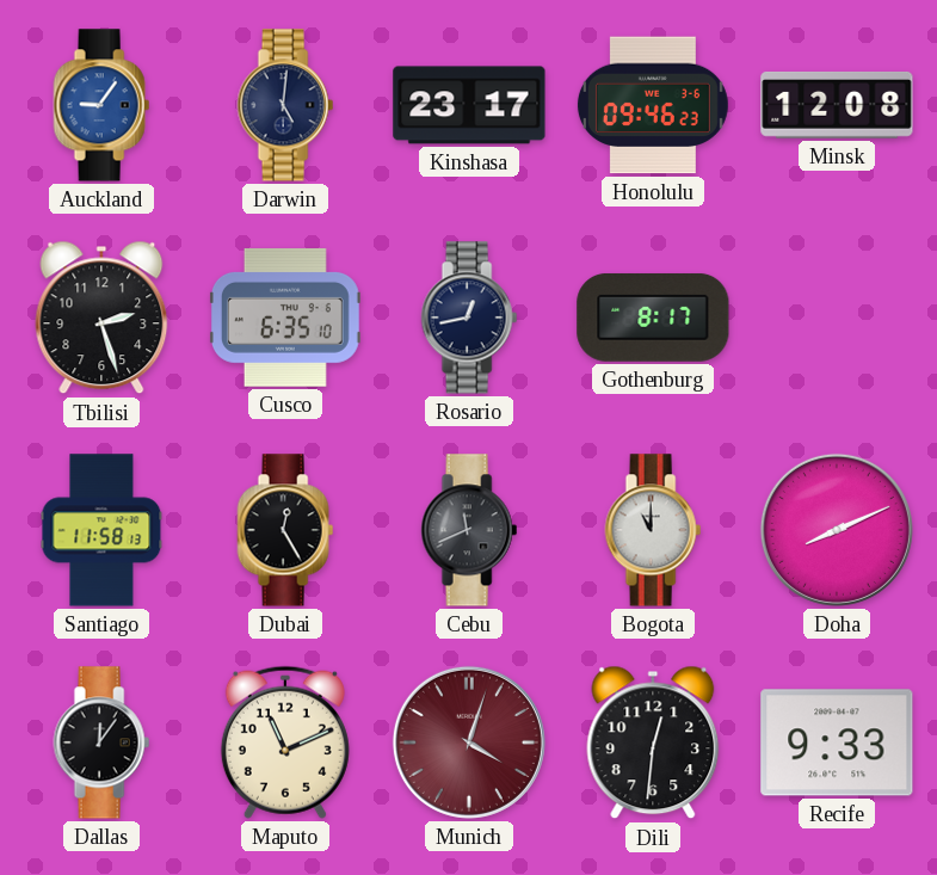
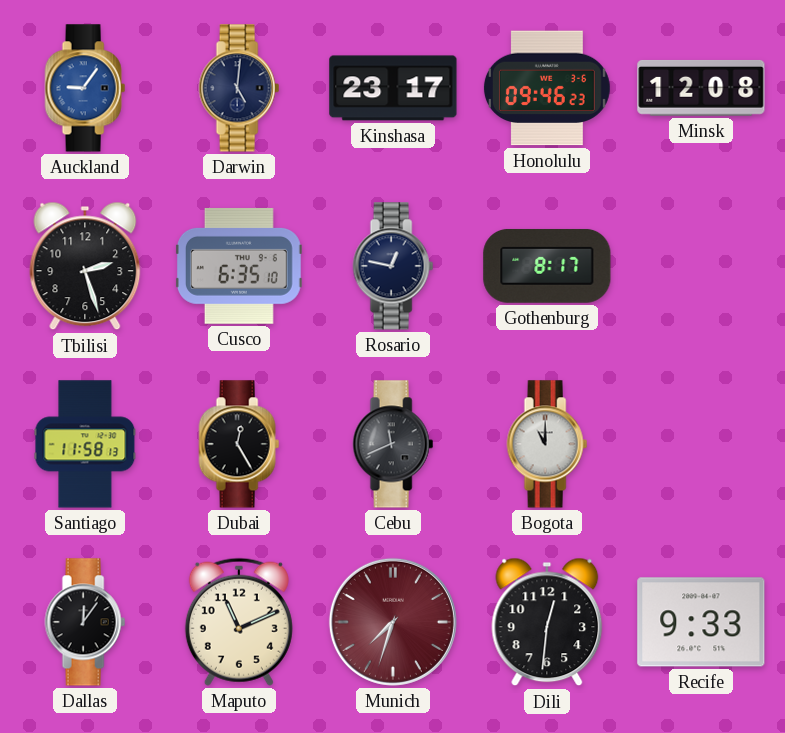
Rosario: 12:43 -> 12:47
Doha: 8:11 -> none
Munich: 4:03 -> 7:33
